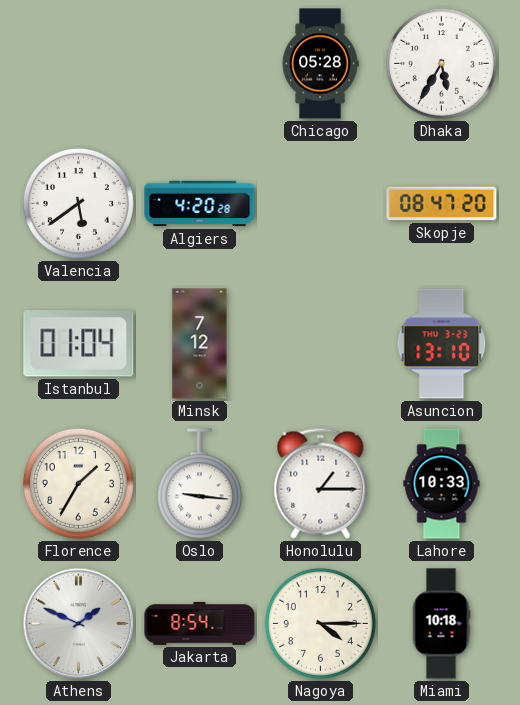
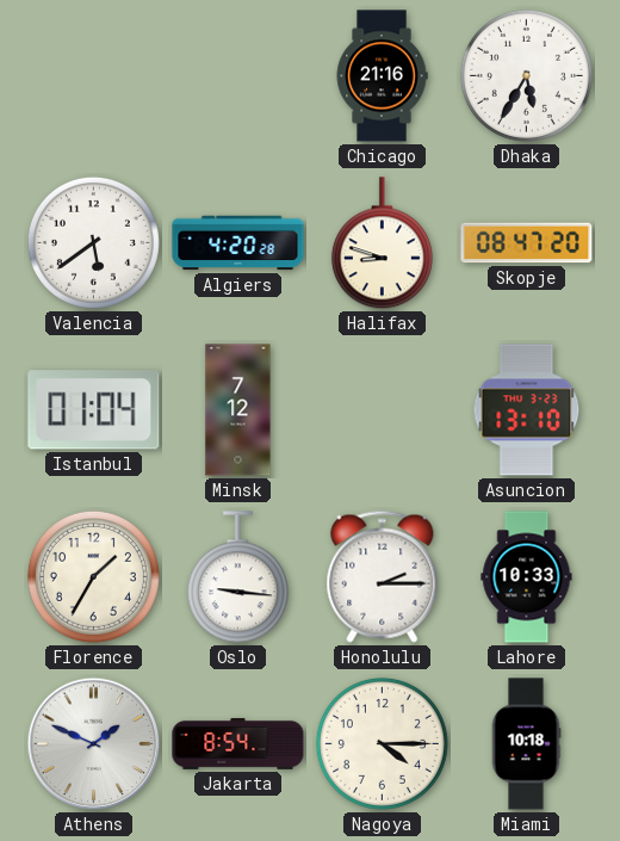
Chicago: 05:28 -> 21:16
Halifax: none -> 8:48
Honolulu: 1:15 -> 2:15
